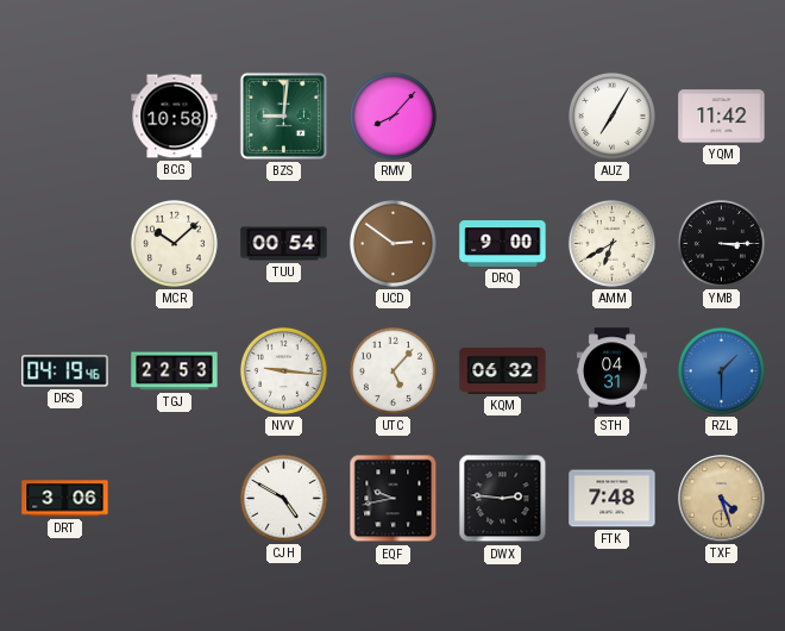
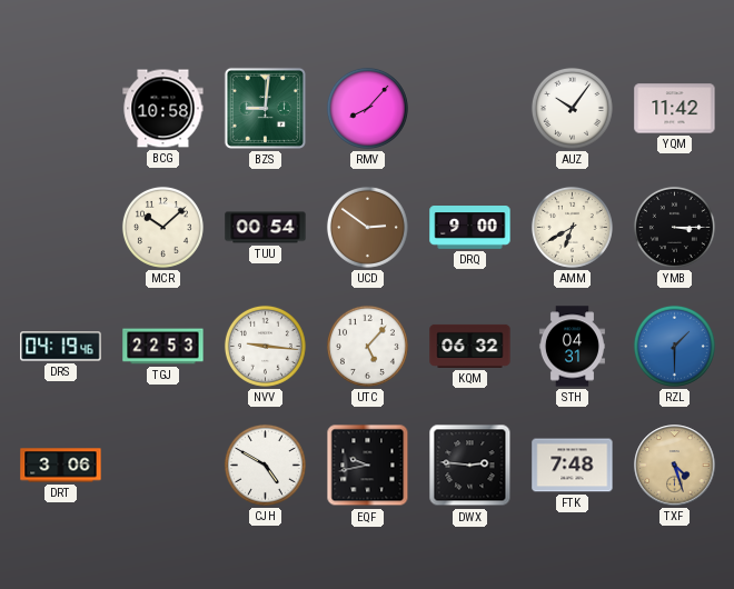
AUZ: 7:05 -> 10:06
